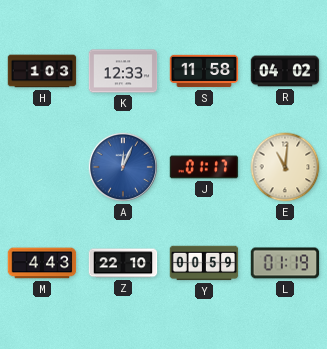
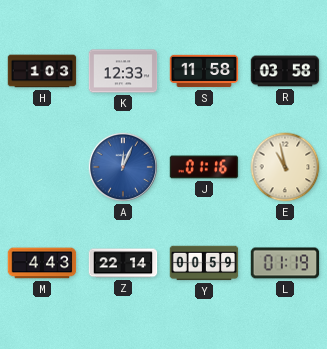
R: 04:02 -> 03:58
J: 01:17 -> 01:16
E: 11:01 -> 10:58
Z: 22:10 -> 22:14
